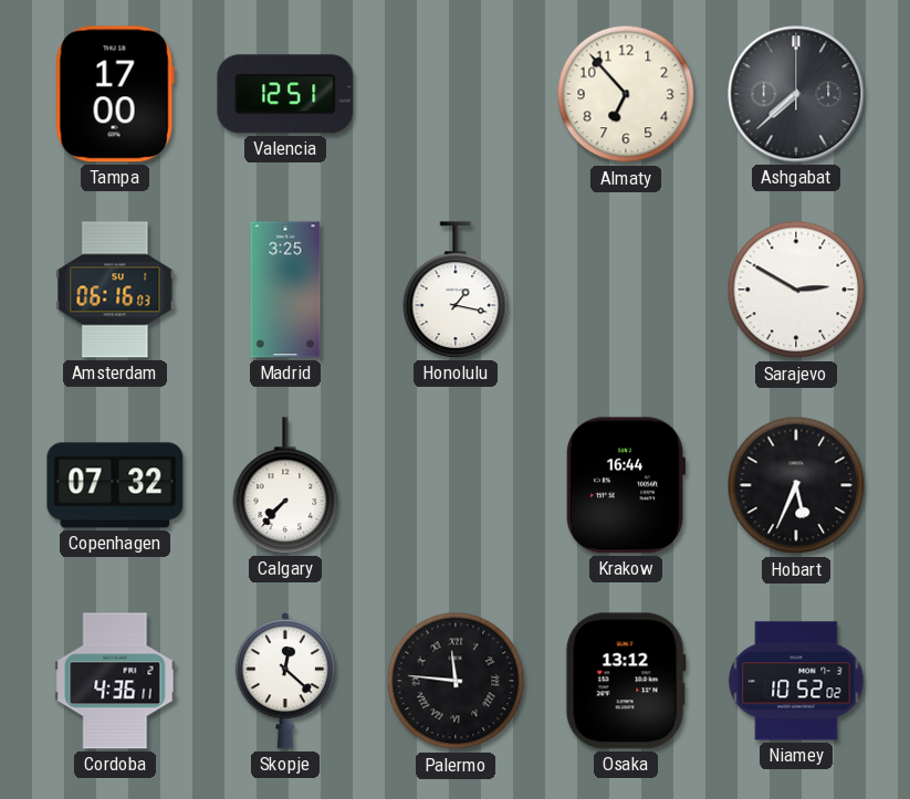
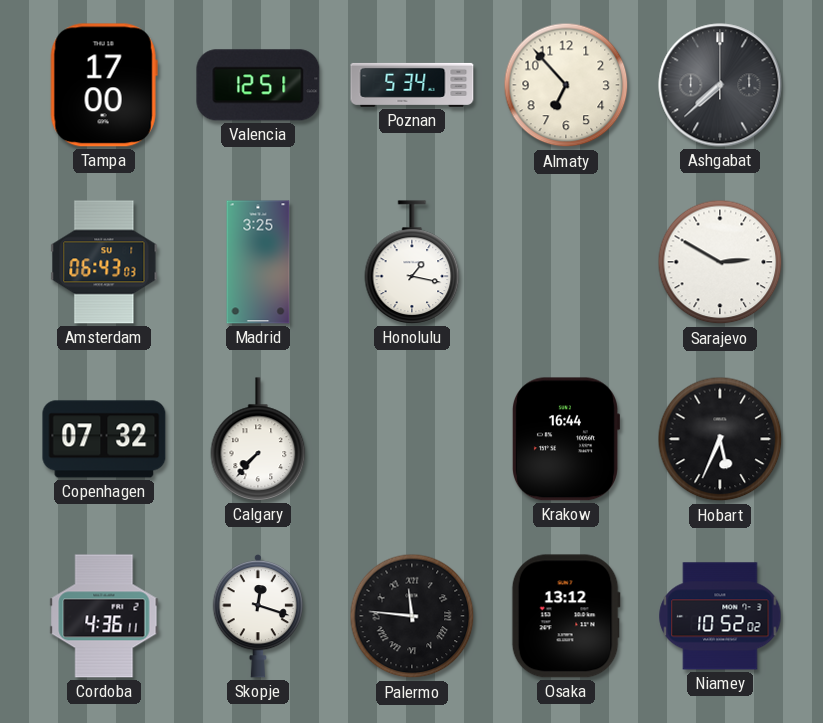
Poznan: none -> 5:34
Amsterdam: 06:16 -> 06:43
Skopje: 12:22 -> 12:18
